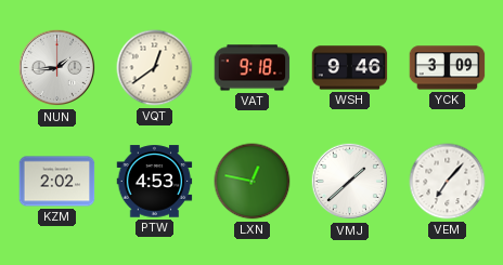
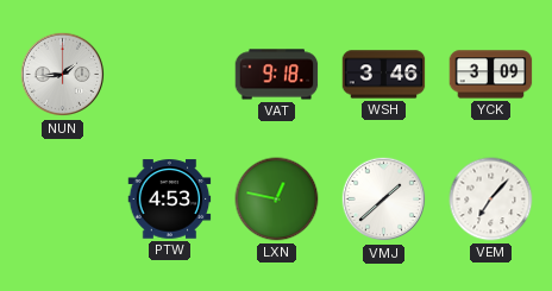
VQT: 12:39 -> none
WSH: 9:46 -> 3:46
KZM: 2:02 -> none
